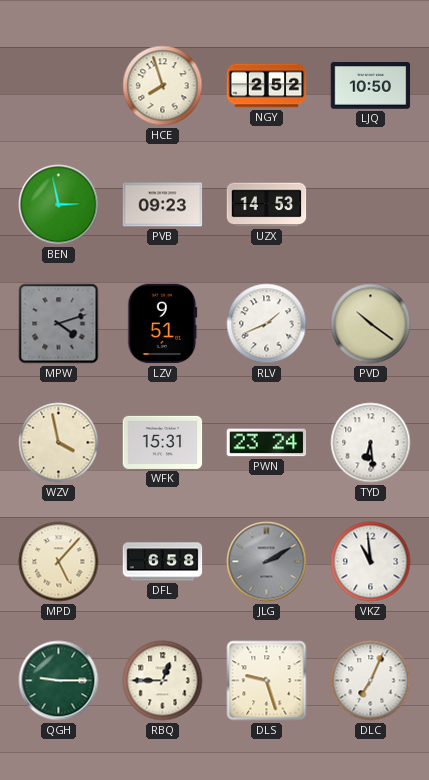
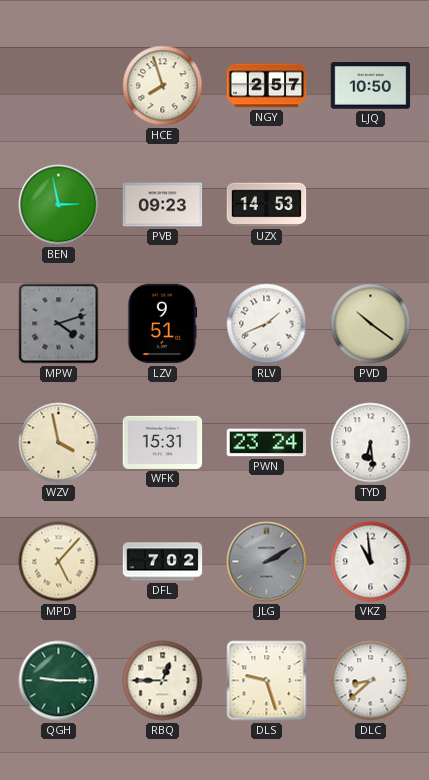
NGY: 2:52 -> 2:57
DFL: 6:58 -> 7:02
DLC: 7:04 -> 8:38
